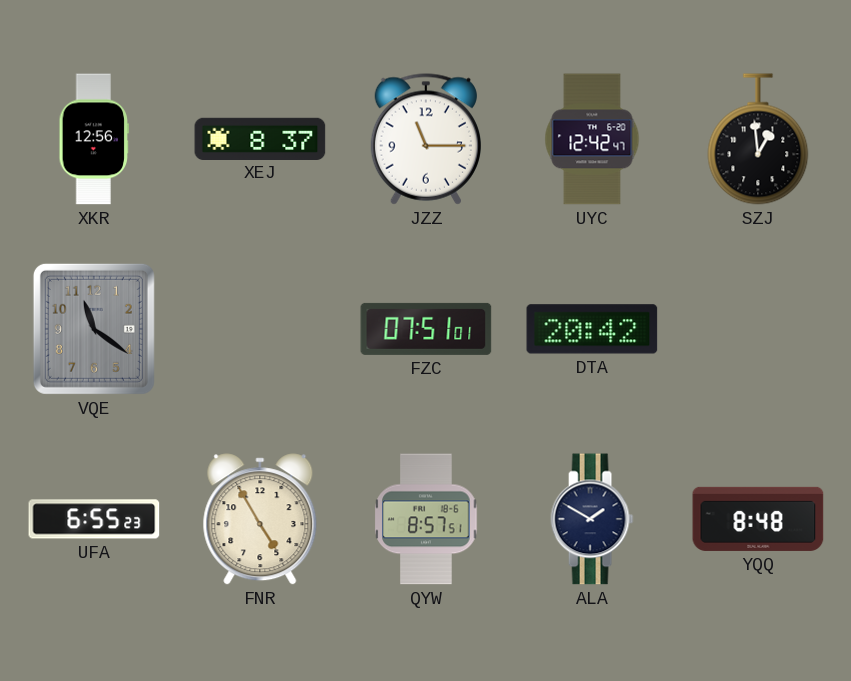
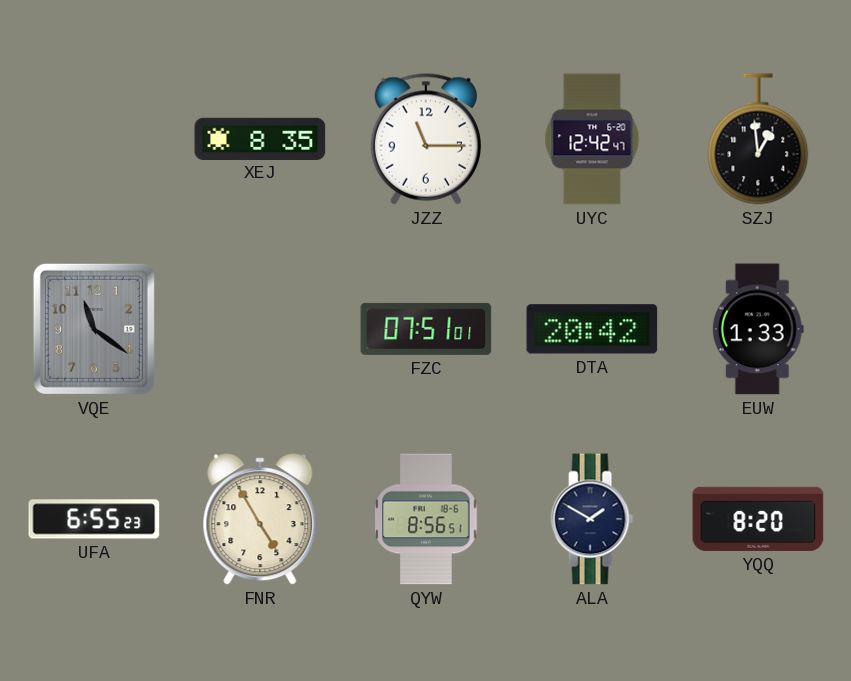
XKR: 12:56 -> none
XEJ: 8:37 -> 8:35
EUW: none -> 1:33
QYW: 8:57 -> 8:56
YQQ: 8:48 -> 8:20
